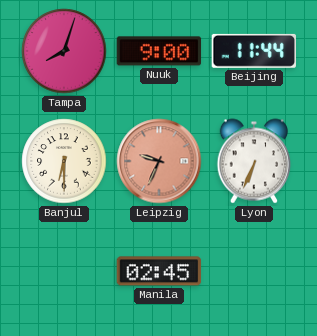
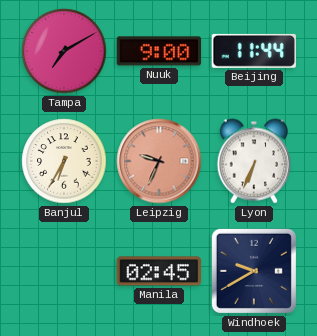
Tampa: 8:03 -> 7:10
Banjul: 6:30 -> 6:35
Windhoek: none -> 9:40
